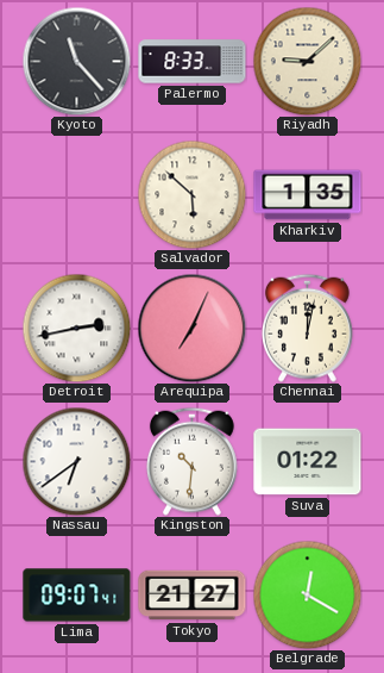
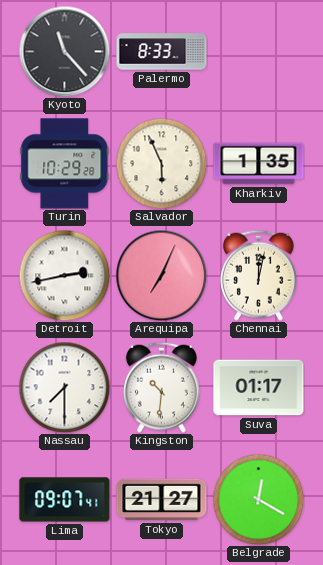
Riyadh: 9:08 -> none
Turin: none -> 10:29
Salvador: 5:52 -> 5:56
Nassau: 6:39 -> 7:30
Suva: 01:22 -> 01:17
